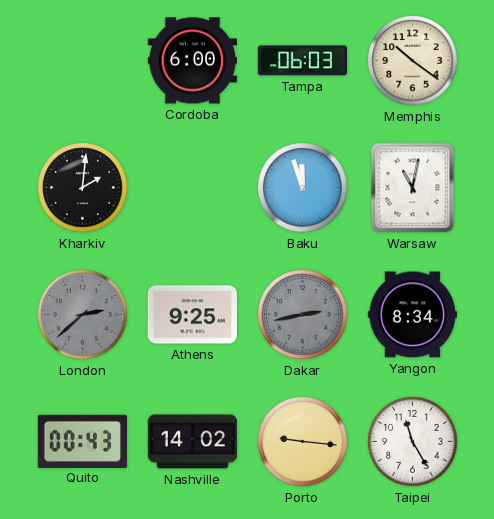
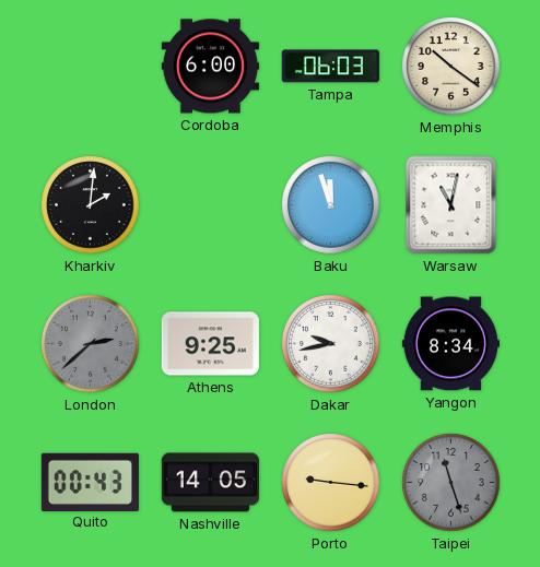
Dakar: 2:43 -> 9:43
Dakar dial: grey -> white
Nashville: 14:02 -> 14:05
Taipei: 11:25 -> 11:27
Taipei dial: white -> grey
